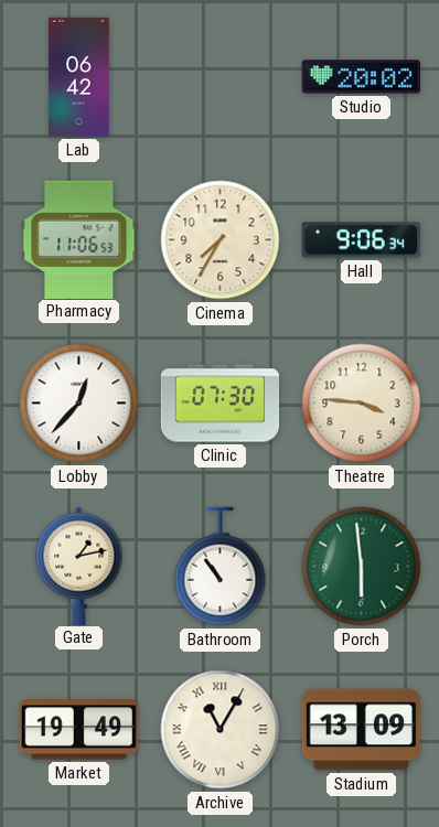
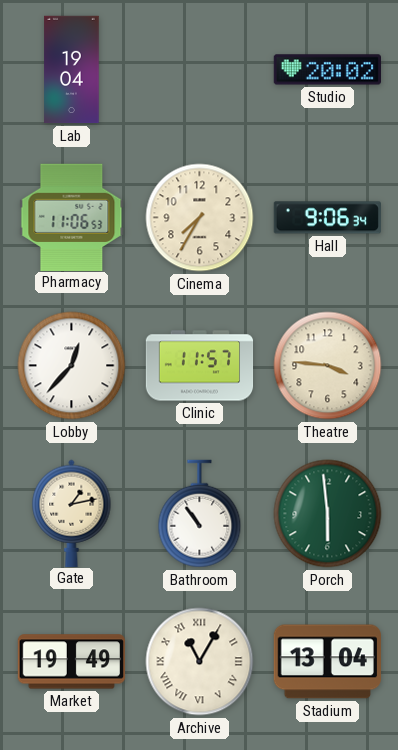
Lab: 06:42 -> 19:04
Clinic: 07:30 -> 11:57
Stadium: 13:09 -> 13:04
